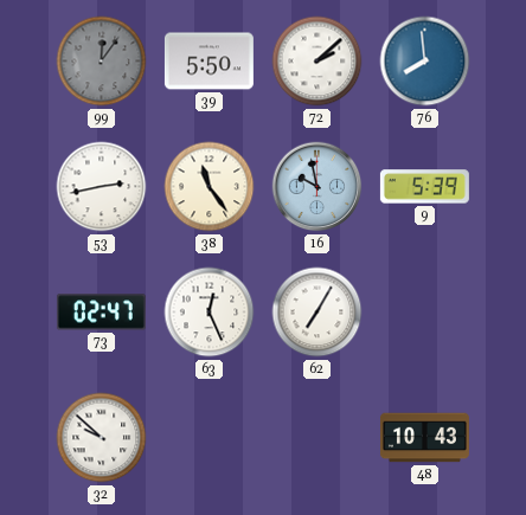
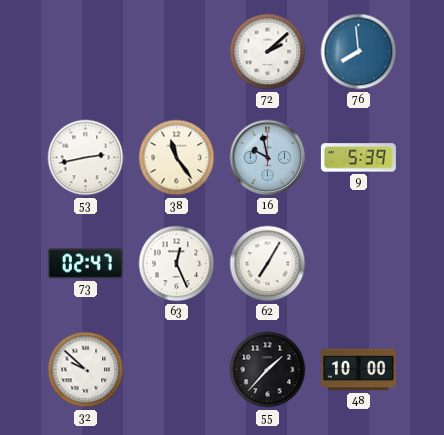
99: 12:06 -> none
39: 5:50 -> none
55: none -> 1:37
48: 10:43 -> 10:00
